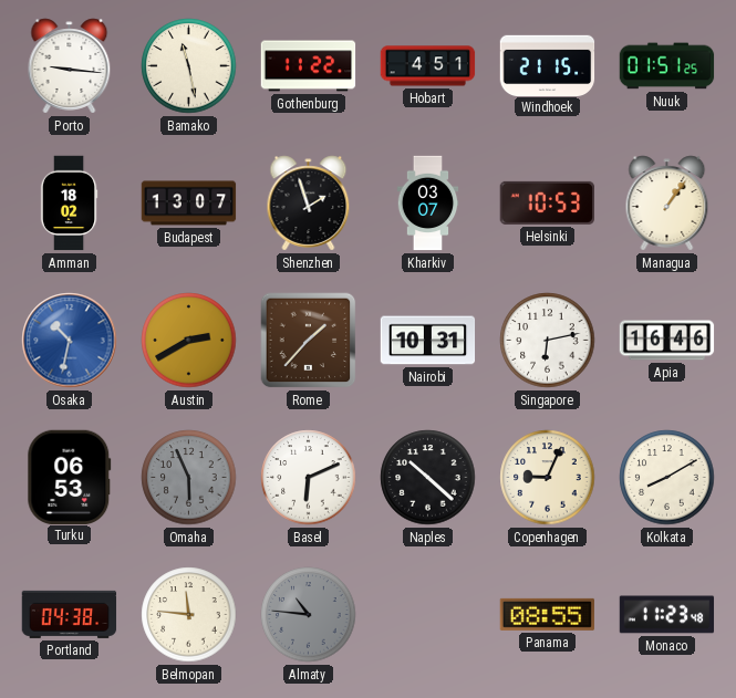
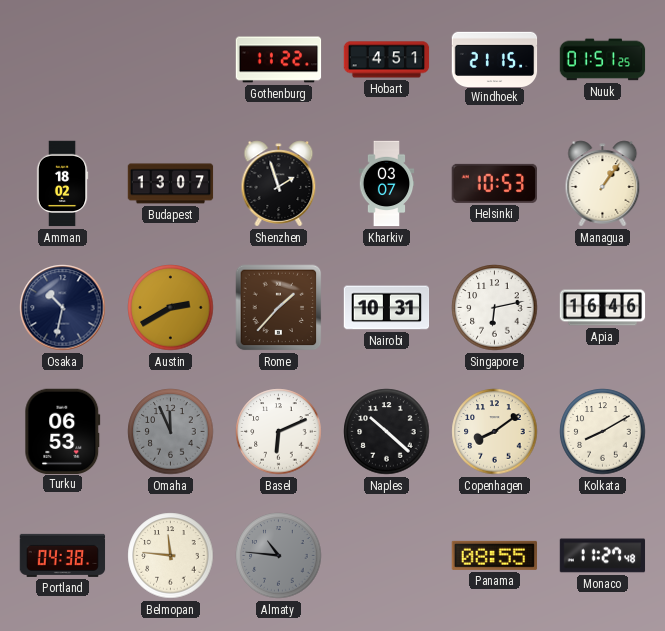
Porto: 9:16 -> none
Bamako: 11:28 -> none
Osaka dial: blue -> navy
Omaha: 5:56 -> 11:56
Copenhagen: 9:04 -> 8:09
Monaco: 11:23 -> 11:27
